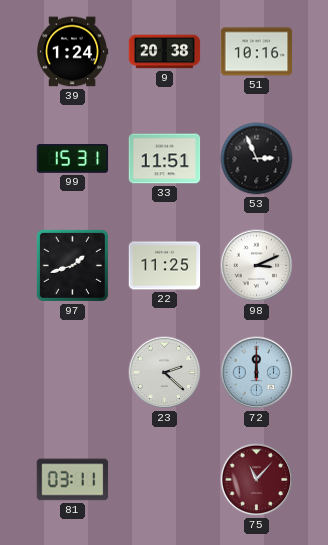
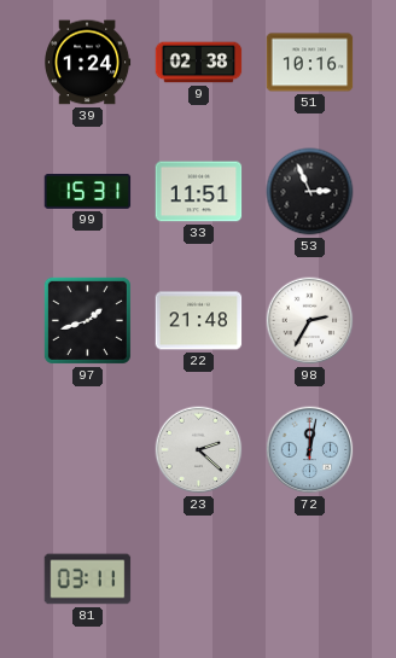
9: 20:38 -> 02:38
22: 11:25 -> 21:48
98: 3:11 -> 2:35
72: 12:00 -> 12:02
75: 11:07 -> none
